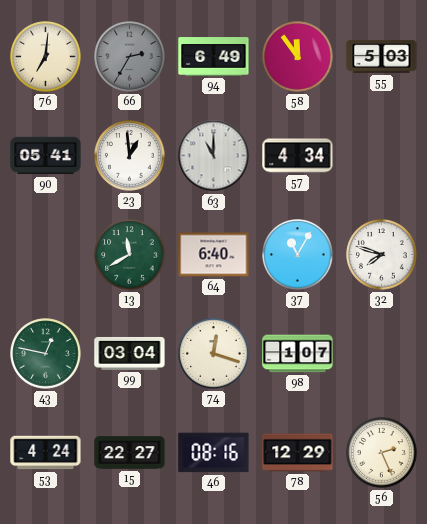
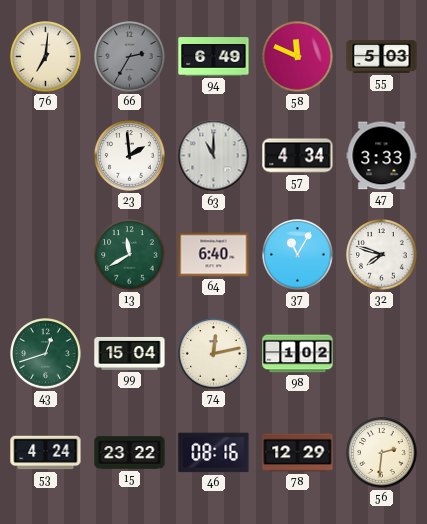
58: 11:54 -> 11:49
90: 05:41 -> none
23: 12:59 -> 1:59
47: none -> 3:33
43: 12:47 -> 12:42
99: 03:04 -> 15:04
74: 12:18 -> 12:13
98: 1:07 -> 1:02
15: 22:27 -> 23:22
56: 2:26 -> 2:31
